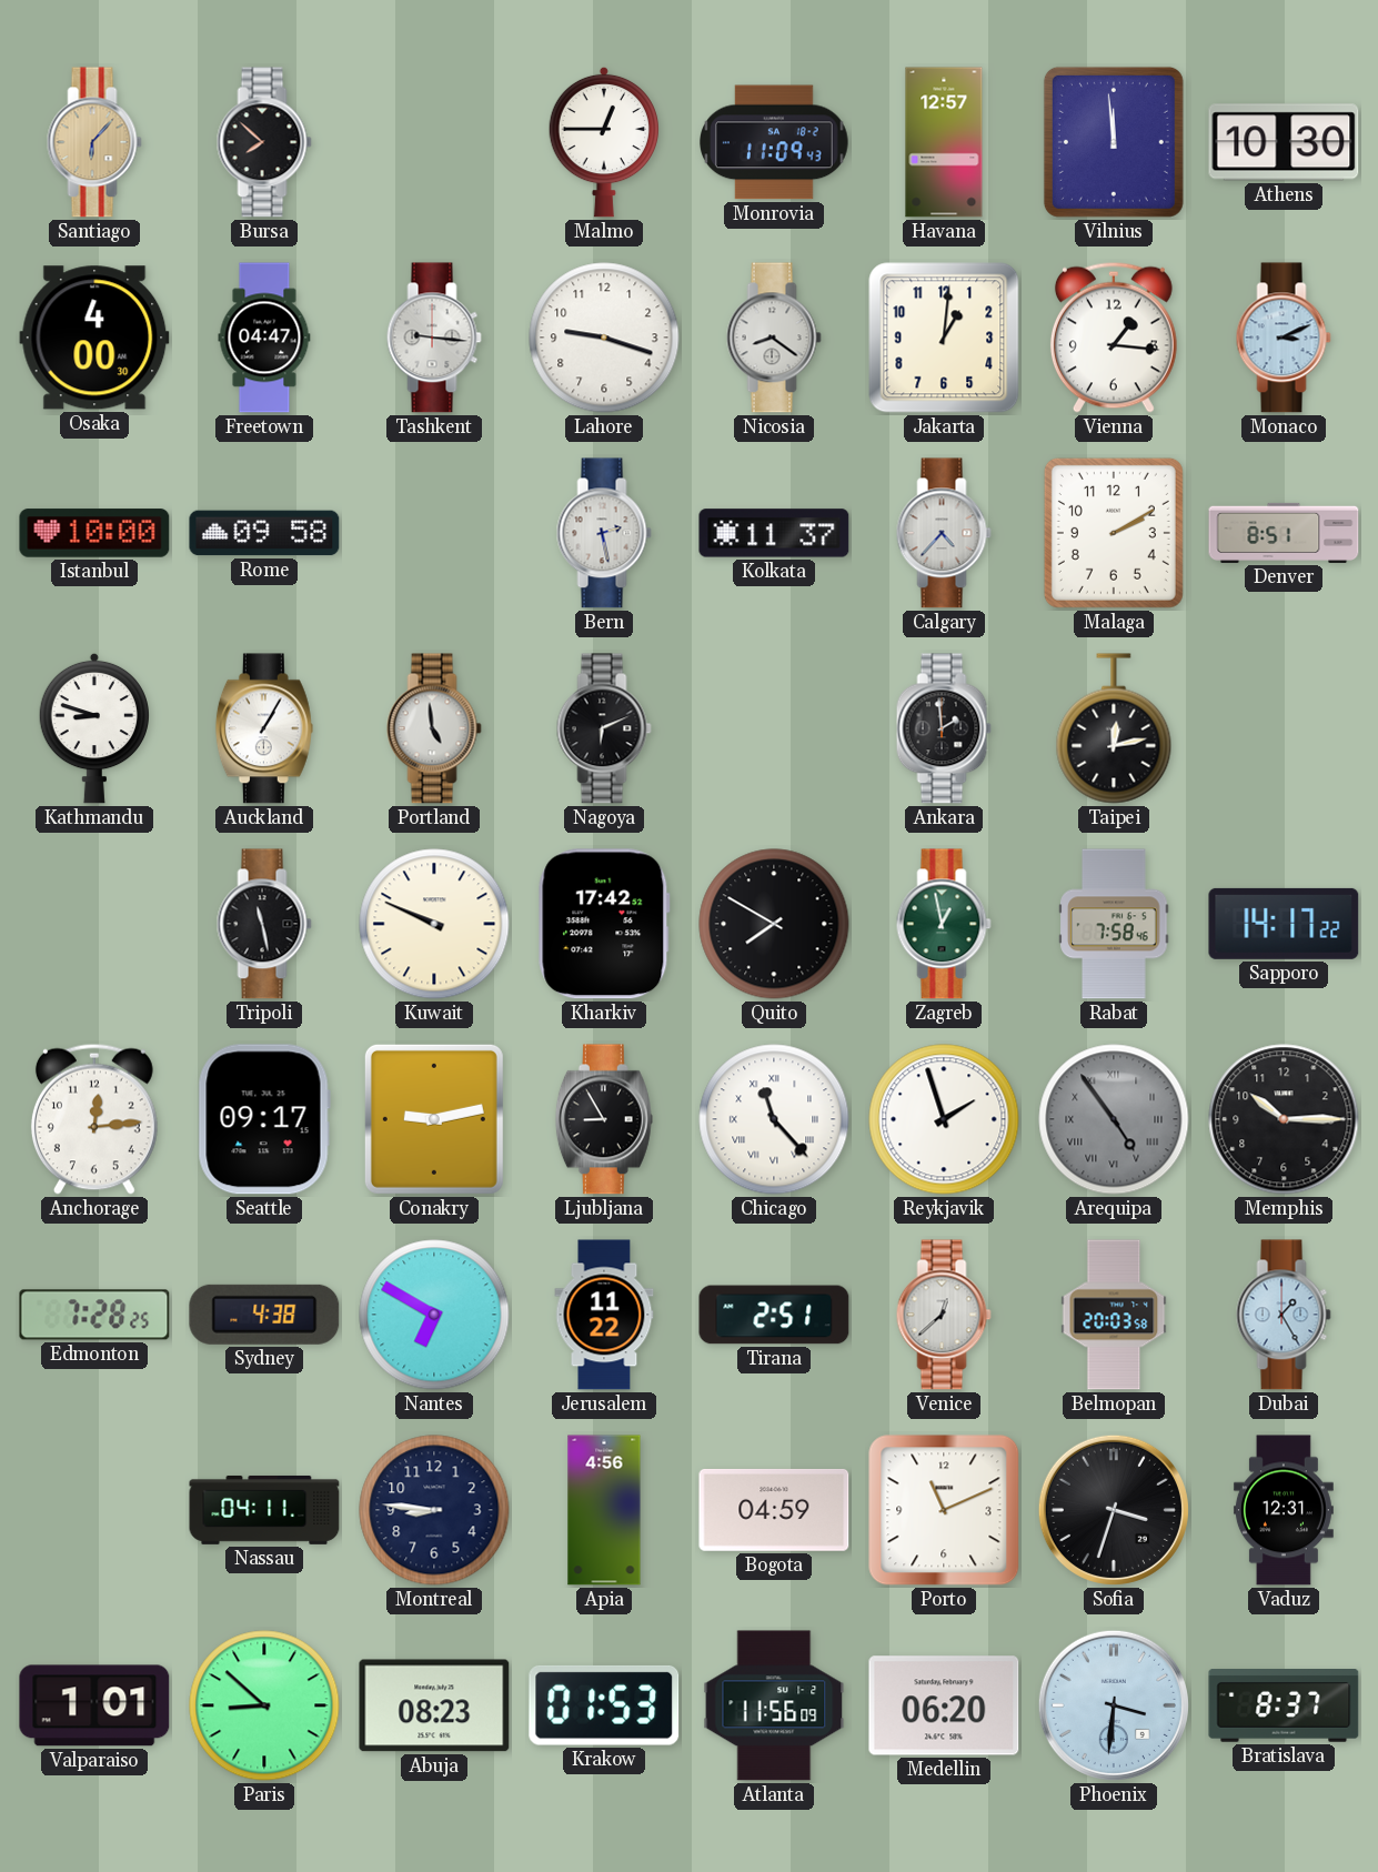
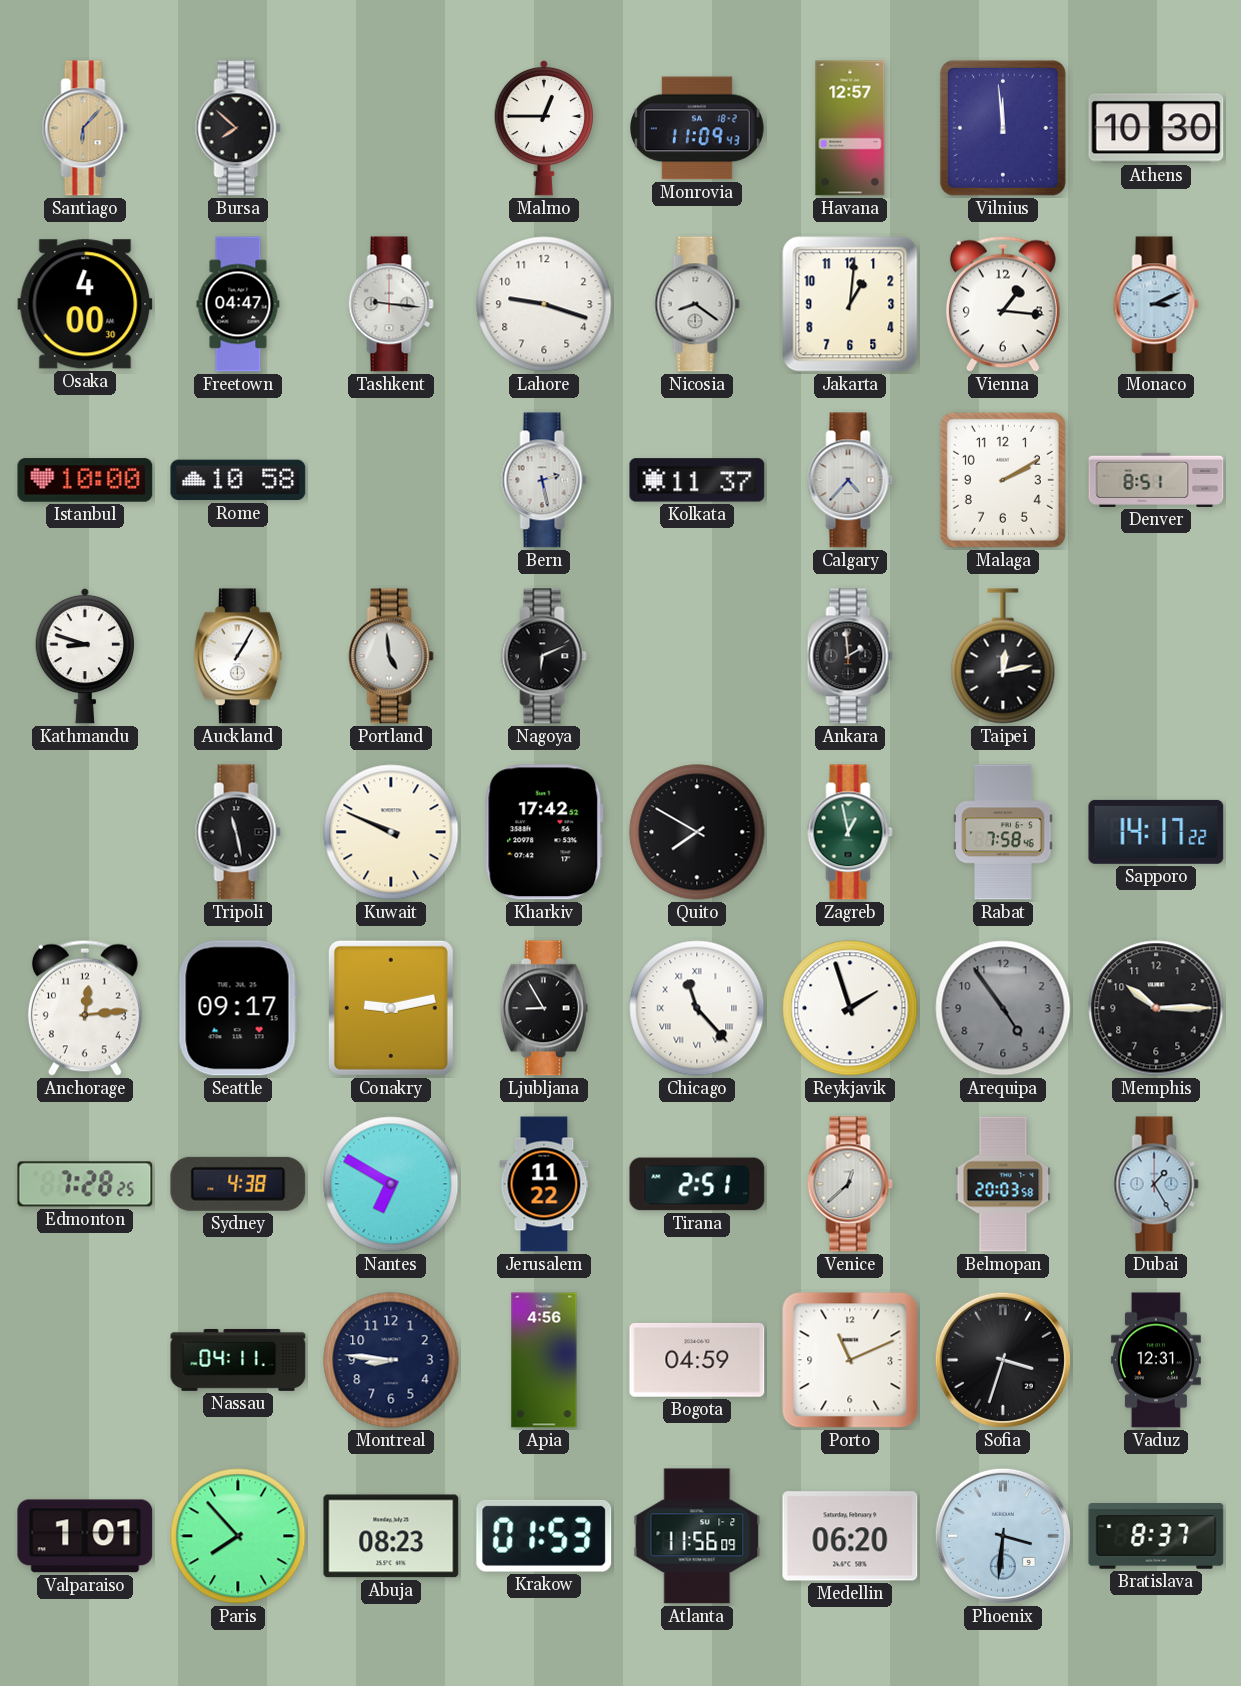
Rome: 09:58 -> 10:58
Arequipa numerals: Roman -> Arabic
Paris: 8:52 -> 7:53
